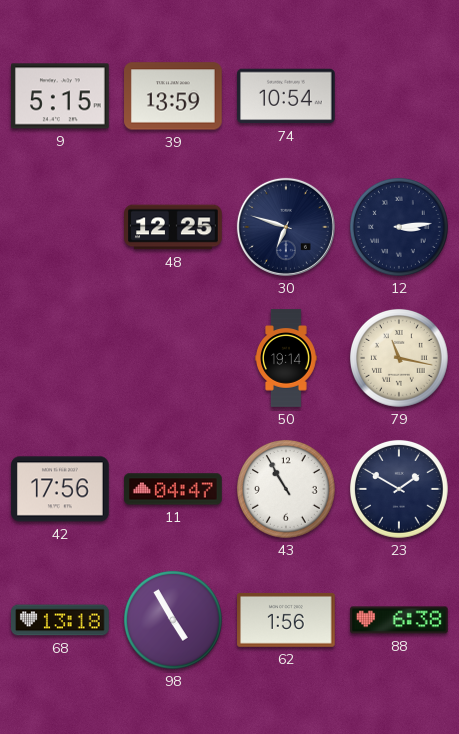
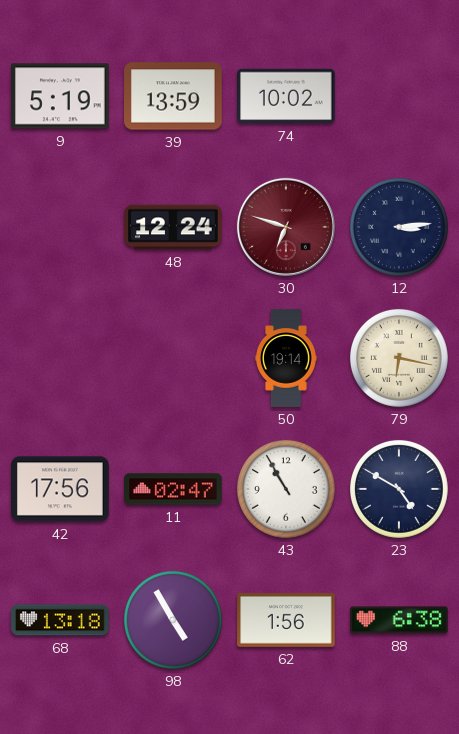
9: 5:15 -> 5:19
74: 10:54 -> 10:02
48: 12:25 -> 12:24
30 dial: navy -> burgundy
79: 11:17 -> 6:17
11: 04:47 -> 02:47
23: 1:50 -> 4:50
